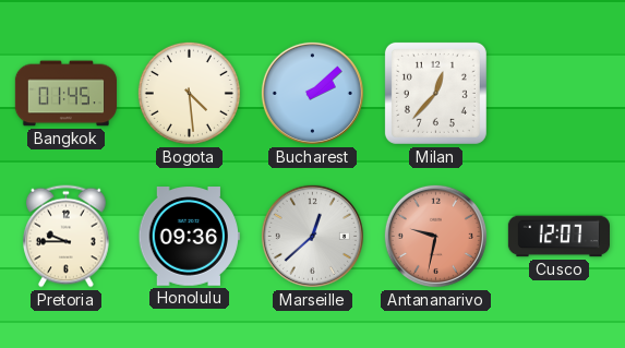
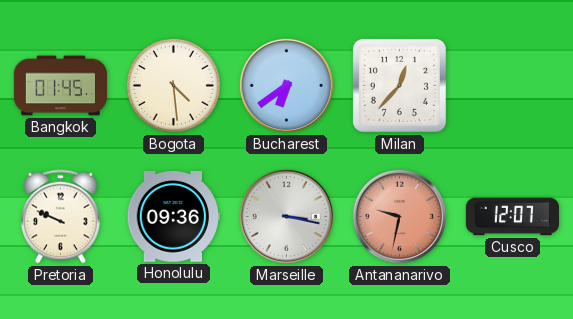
Bucharest: 2:08 -> 6:39
Pretoria: 9:45 -> 9:49
Marseille: 12:38 -> 3:17
